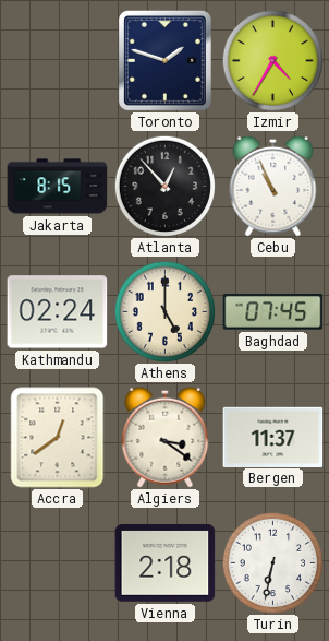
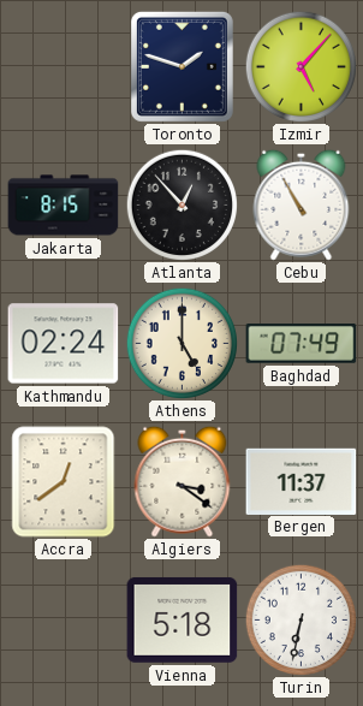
Izmir: 4:35 -> 5:07
Cebu: 10:56 -> 10:55
Baghdad: 07:45 -> 07:49
Vienna: 2:18 -> 5:18
